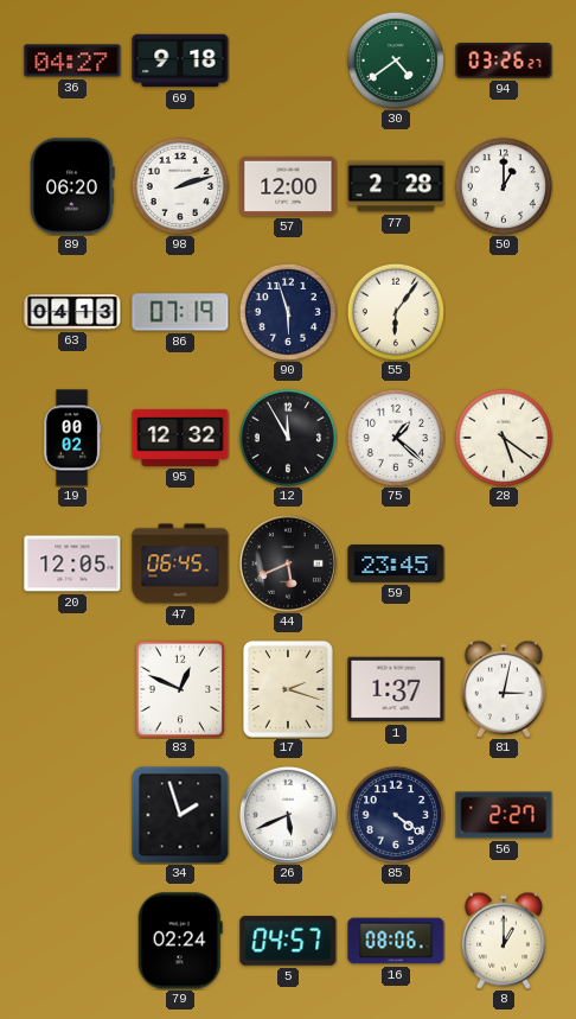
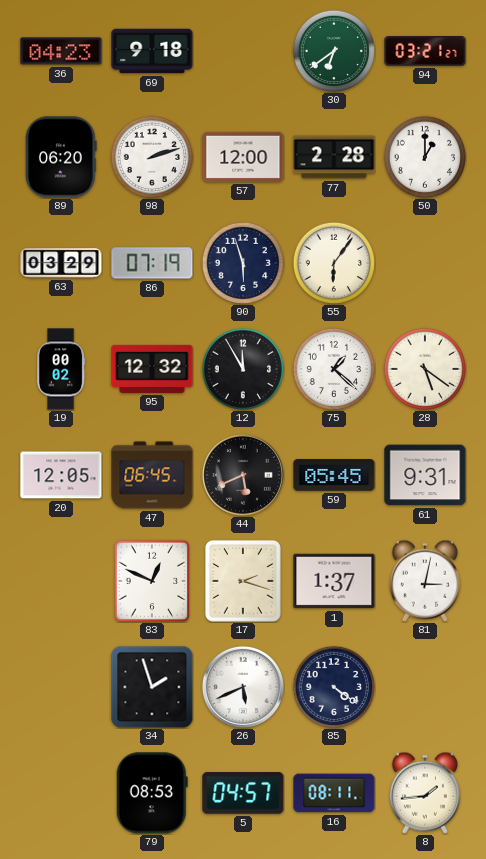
36: 04:27 -> 04:23
30: 4:39 -> 6:39
94: 03:26 -> 03:21
63: 04:13 -> 03:29
59: 23:45 -> 05:45
61: none -> 9:31
56: 2:27 -> none
79: 02:24 -> 08:53
16: 08:06 -> 08:11
8: 1:00 -> 1:44
